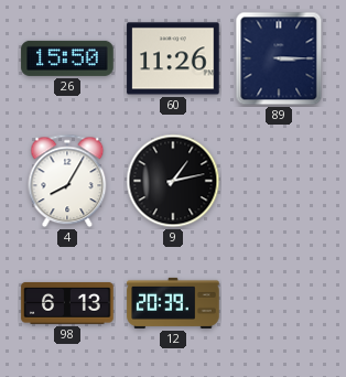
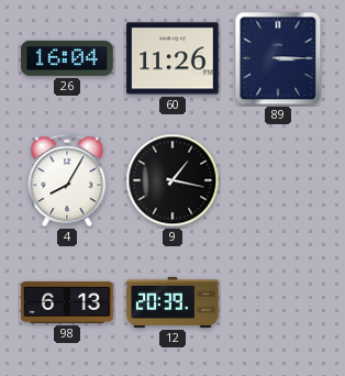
26: 15:50 -> 16:04
9: 1:13 -> 1:17
